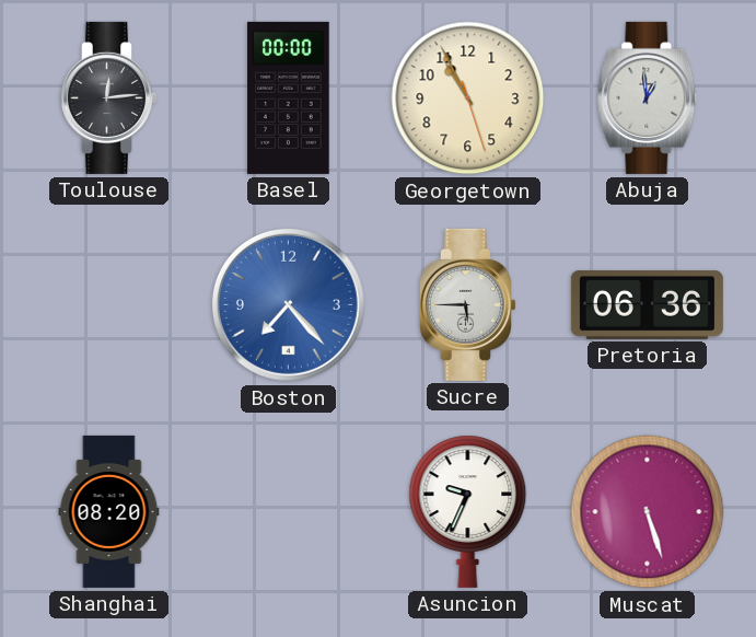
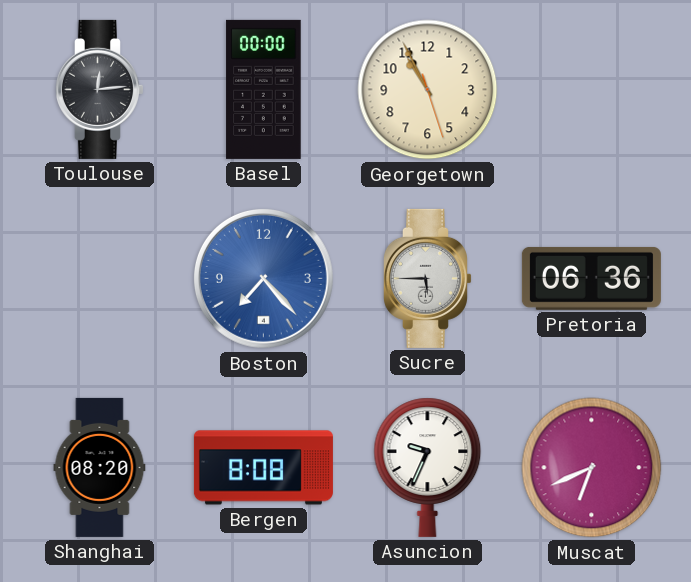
Abuja: 12:59 -> none
Bergen: none -> 8:08
Muscat: 5:27 -> 6:41
